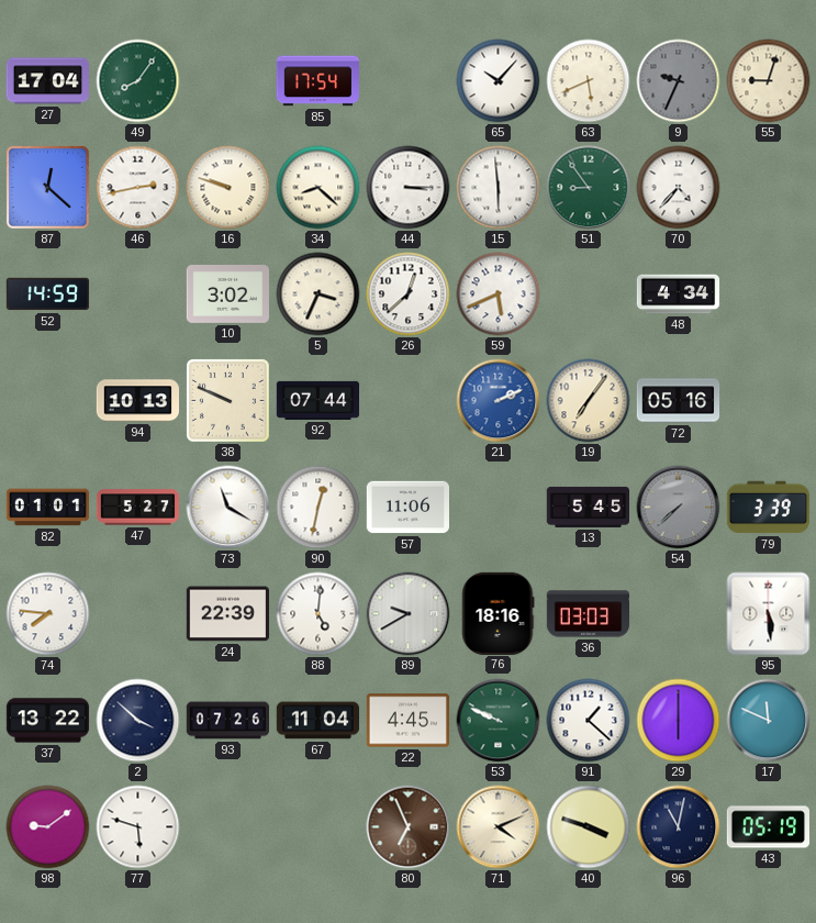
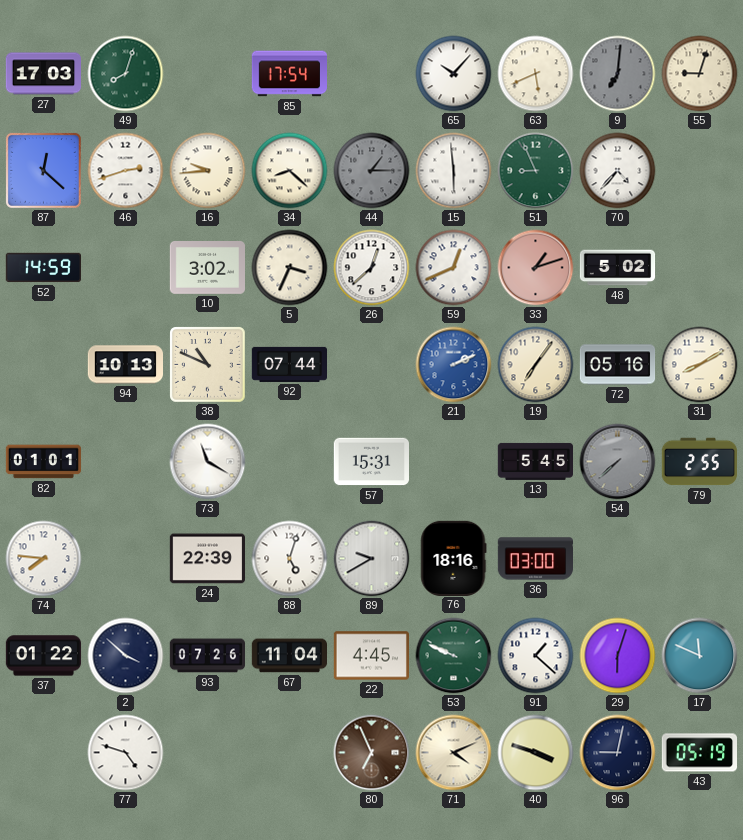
27: 17:04 -> 17:03
49: 8:06 -> 8:03
9: 9:34 -> 7:01
46: 2:43 -> 2:42
16: 9:48 -> 9:44
44: 3:15 -> 1:15
44 dial: white -> grey
51: 8:54 -> 8:56
59: 5:41 -> 12:41
33: none -> 1:12
48: 4:34 -> 5:02
38: 9:49 -> 10:49
31: none -> 8:10
47: 5:27 -> none
90: 12:32 -> none
57: 11:06 -> 15:31
79: 3:39 -> 2:55
88: 5:01 -> 5:03
36: 03:03 -> 03:00
95: 5:29 -> none
37: 13:22 -> 01:22
29: 6:00 -> 6:03
98: 9:09 -> none
77: 5:48 -> 4:48
96: 11:02 -> 9:02
